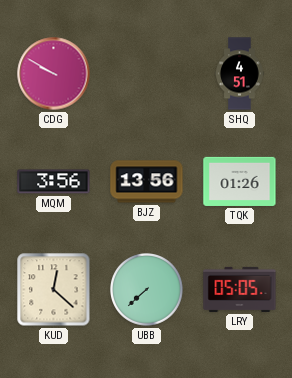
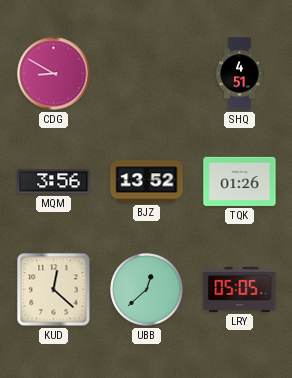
CDG: 9:50 -> 8:50
BJZ: 13:56 -> 13:52
UBB: 7:38 -> 12:38
